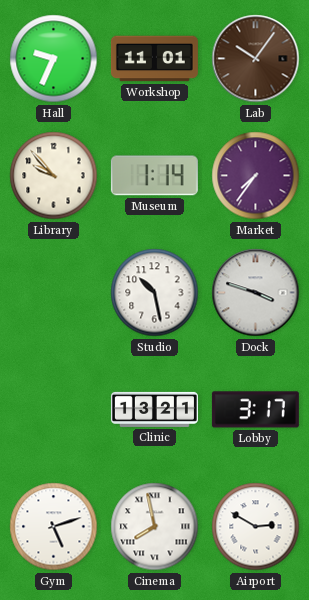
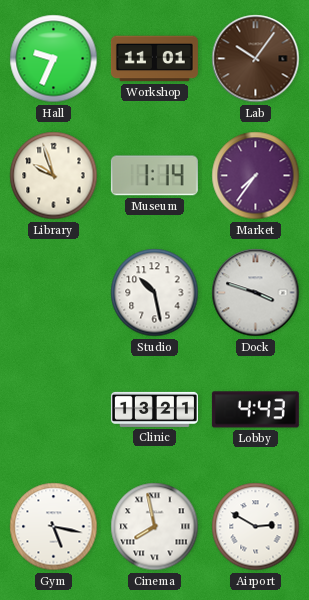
Library: 9:53 -> 9:57
Lobby: 3:17 -> 4:43
Gym: 5:12 -> 5:17
